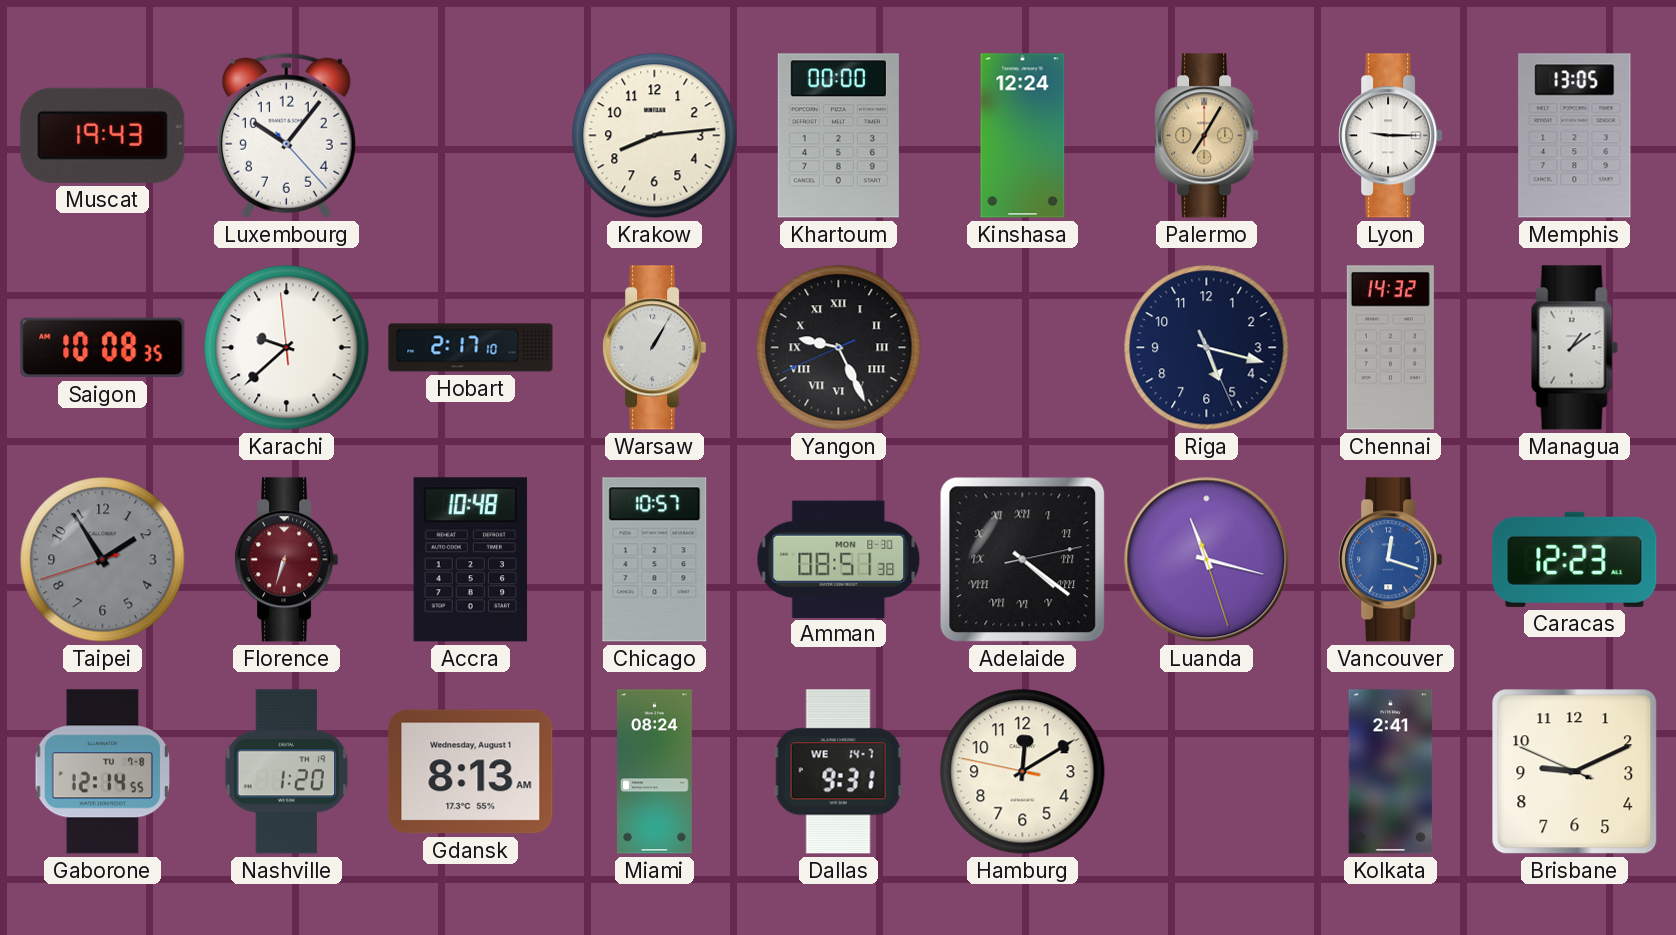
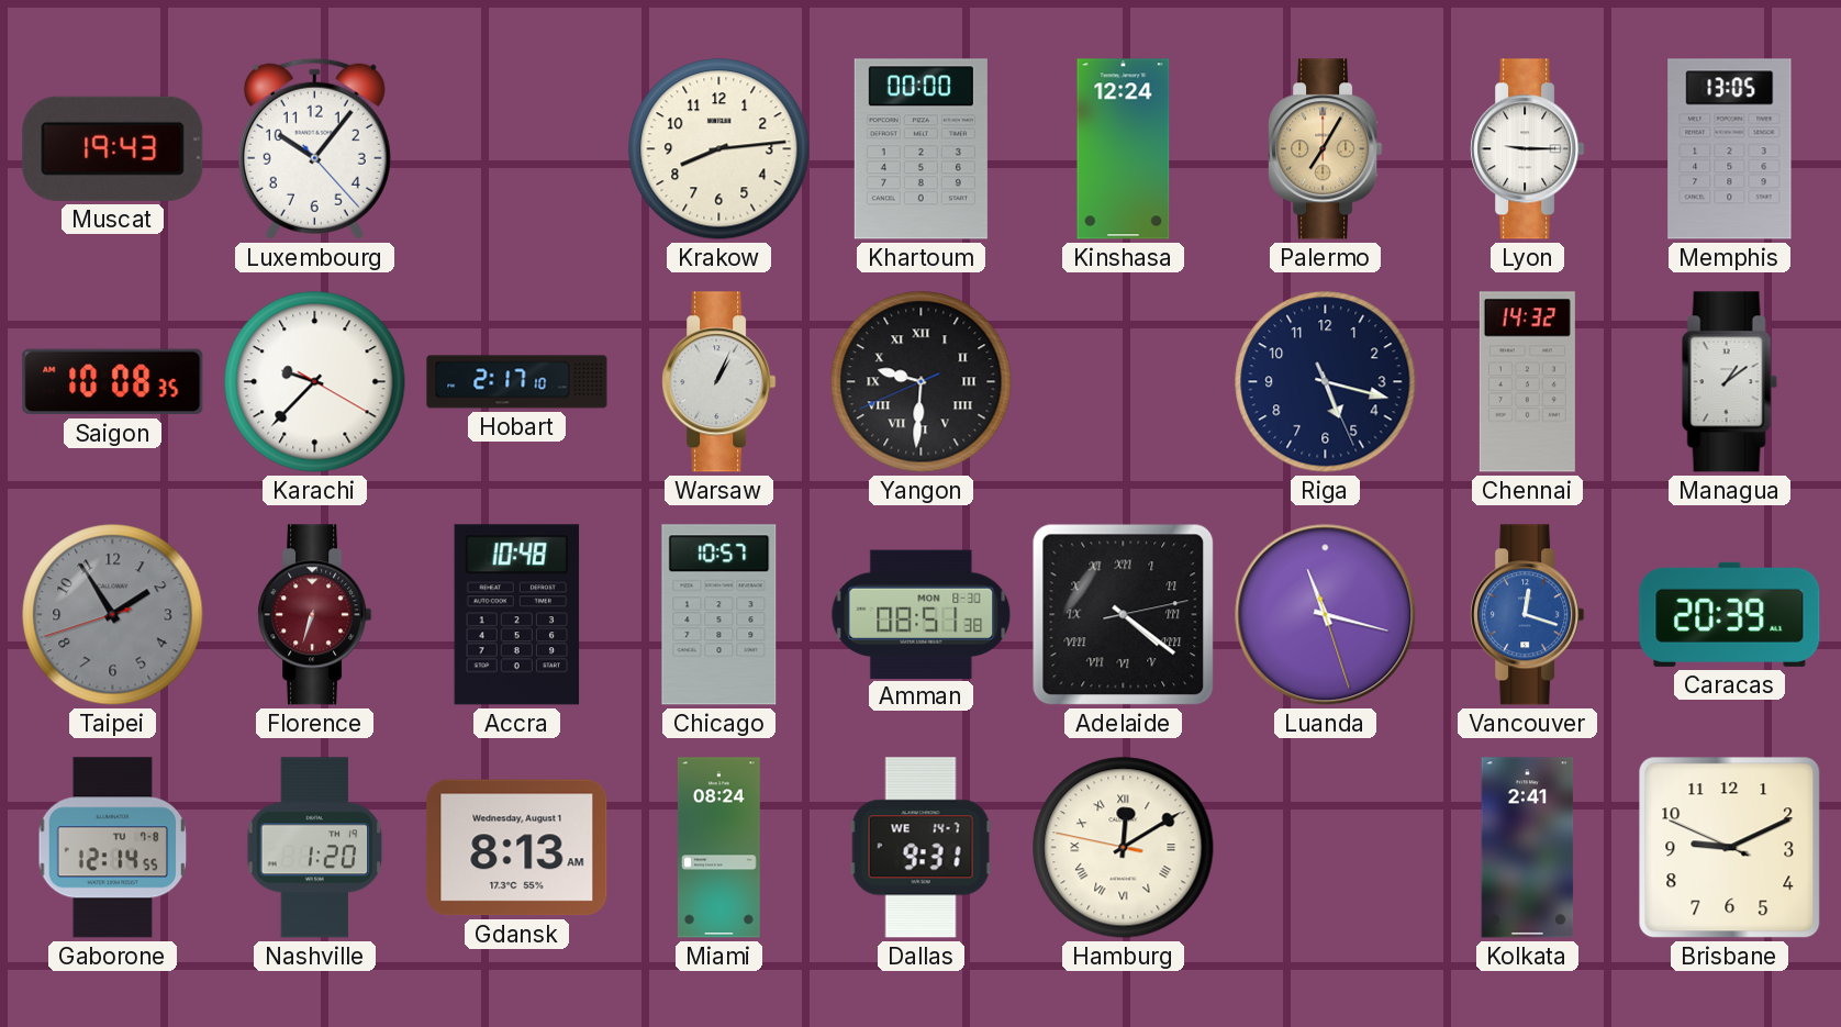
Karachi: 9:37:59 -> 9:37:20
Warsaw: 1:05 -> 1:04
Yangon: 9:25 -> 9:30
Caracas: 12:23 -> 20:39
Hamburg numerals: Arabic -> Roman
